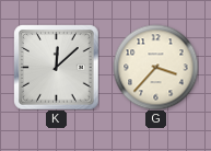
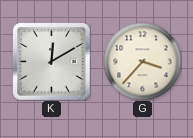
K: 12:08 -> 12:10
